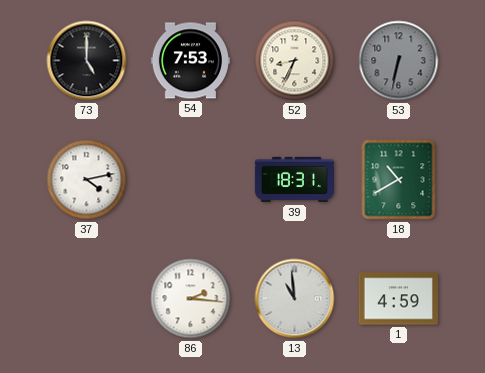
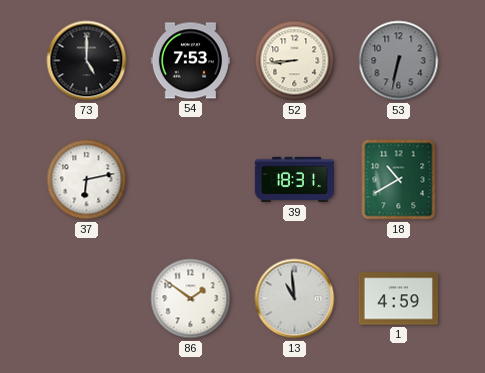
52: 8:34 -> 8:44
37: 4:13 -> 6:13
86: 2:16 -> 1:51
